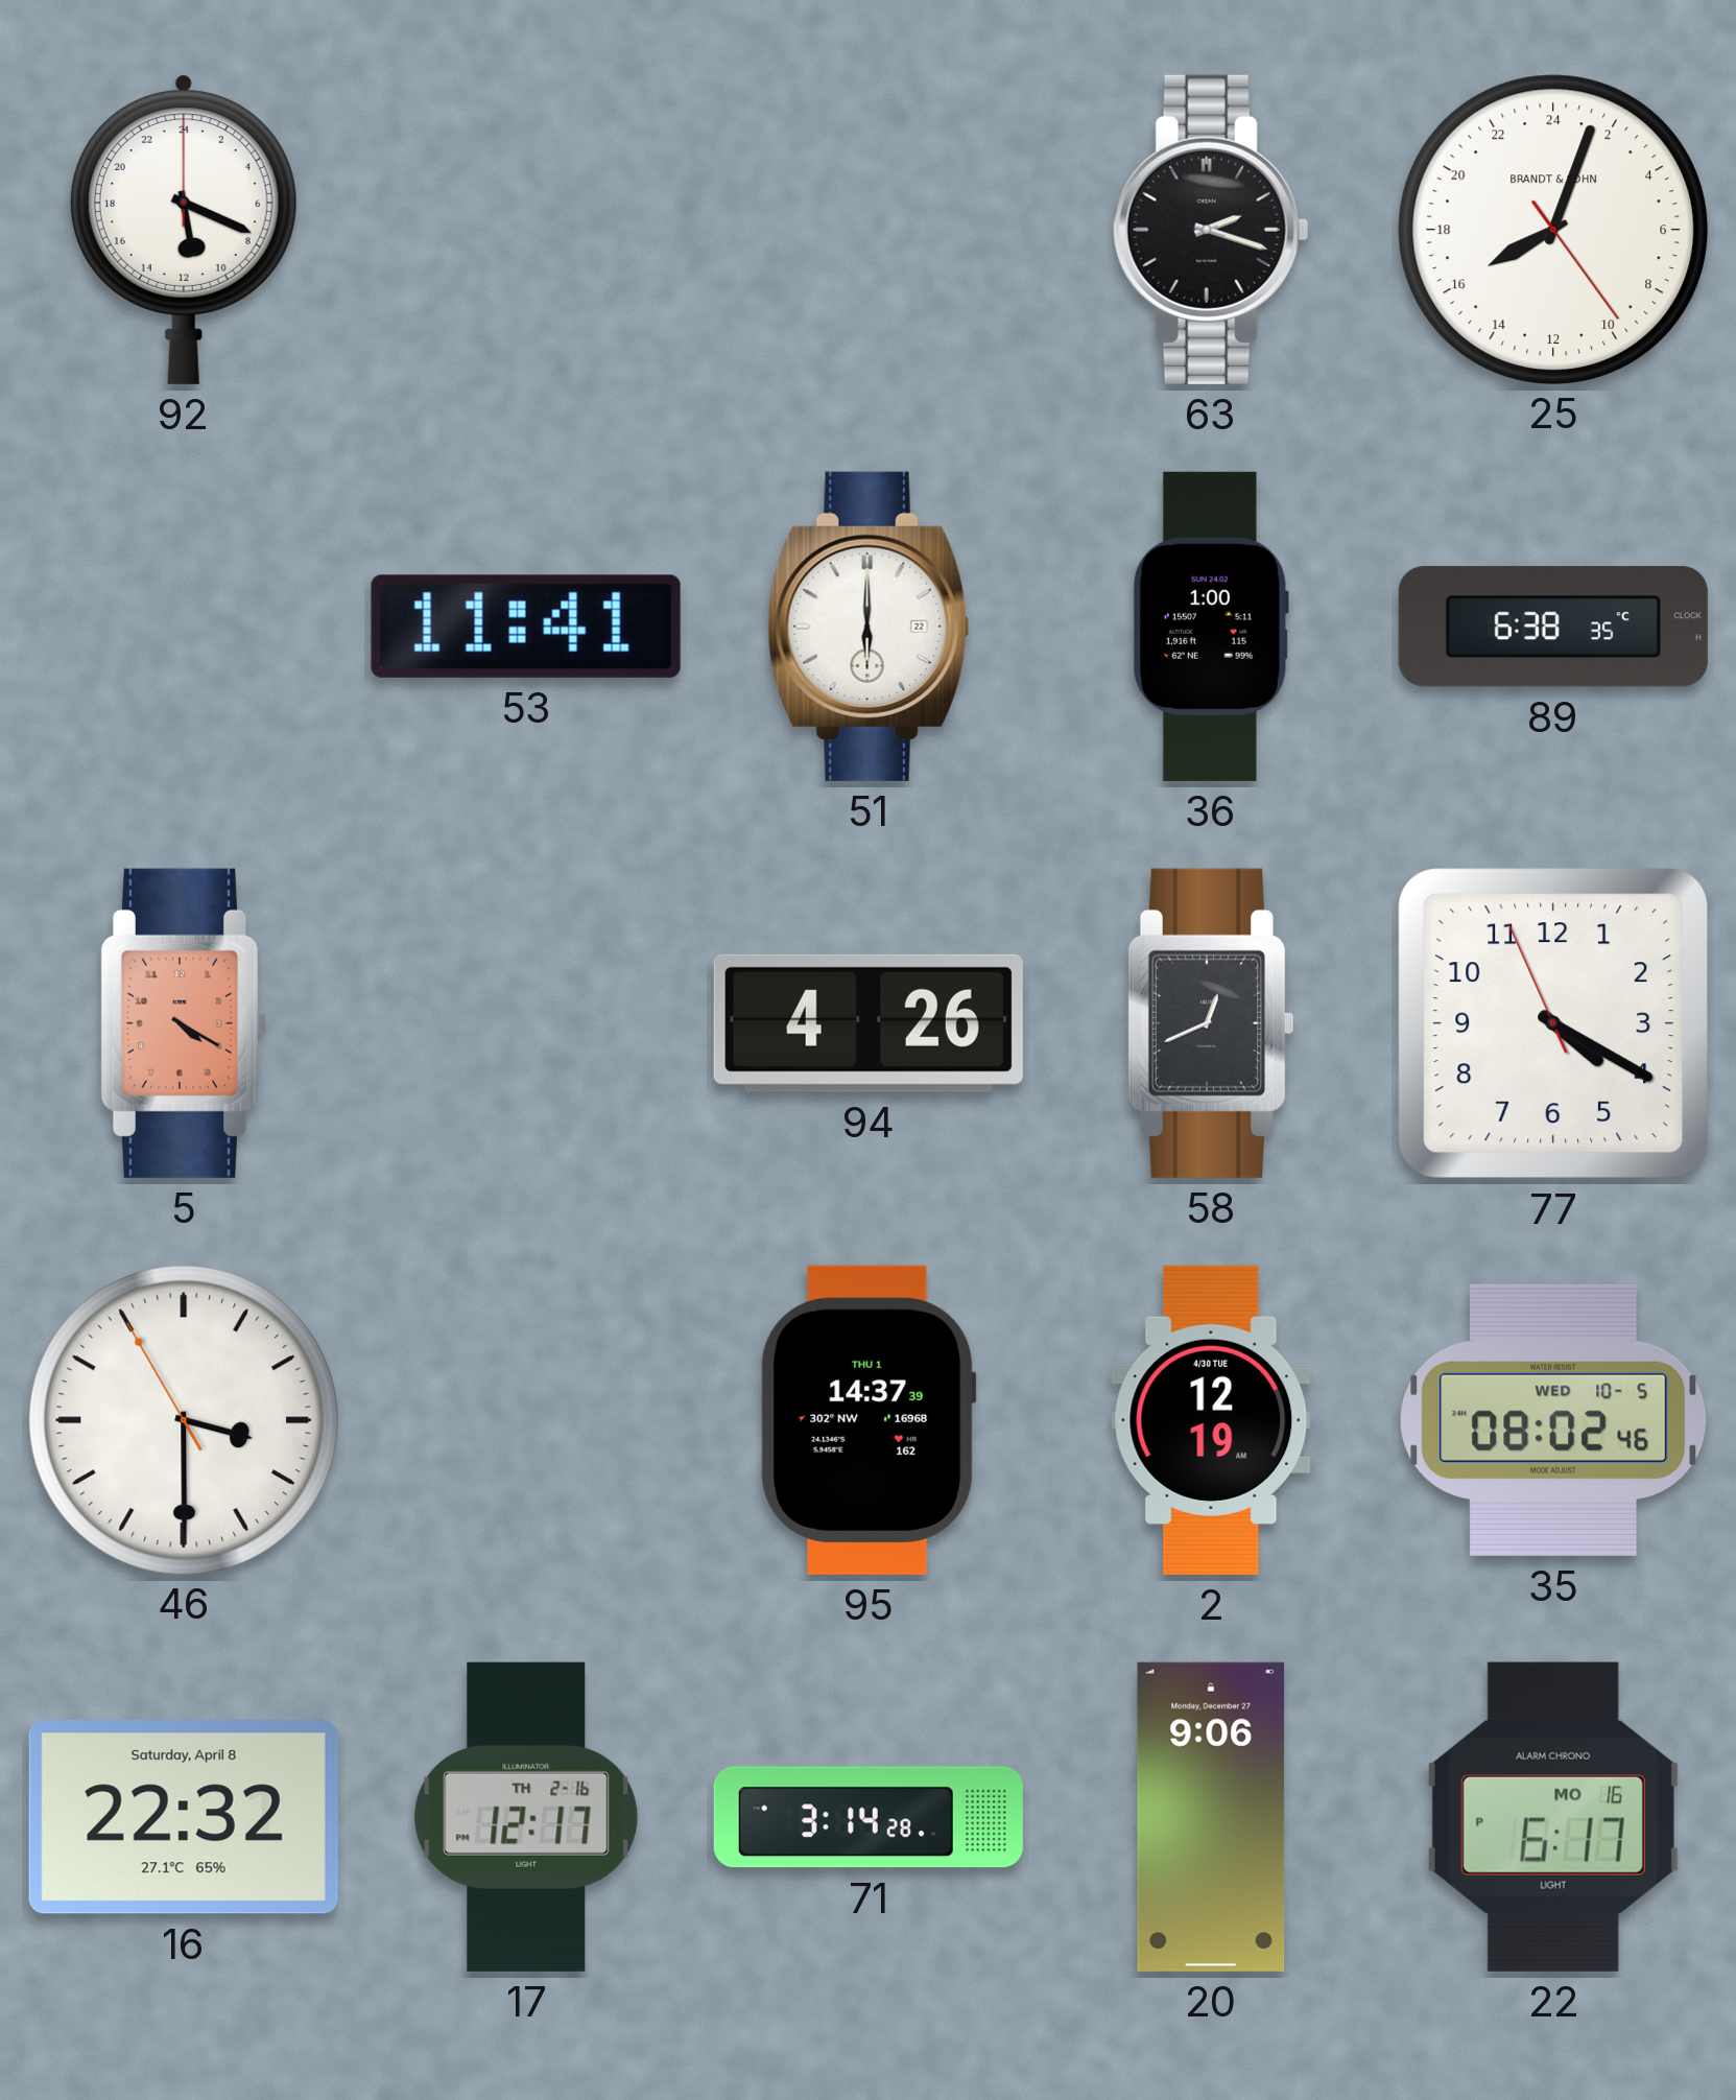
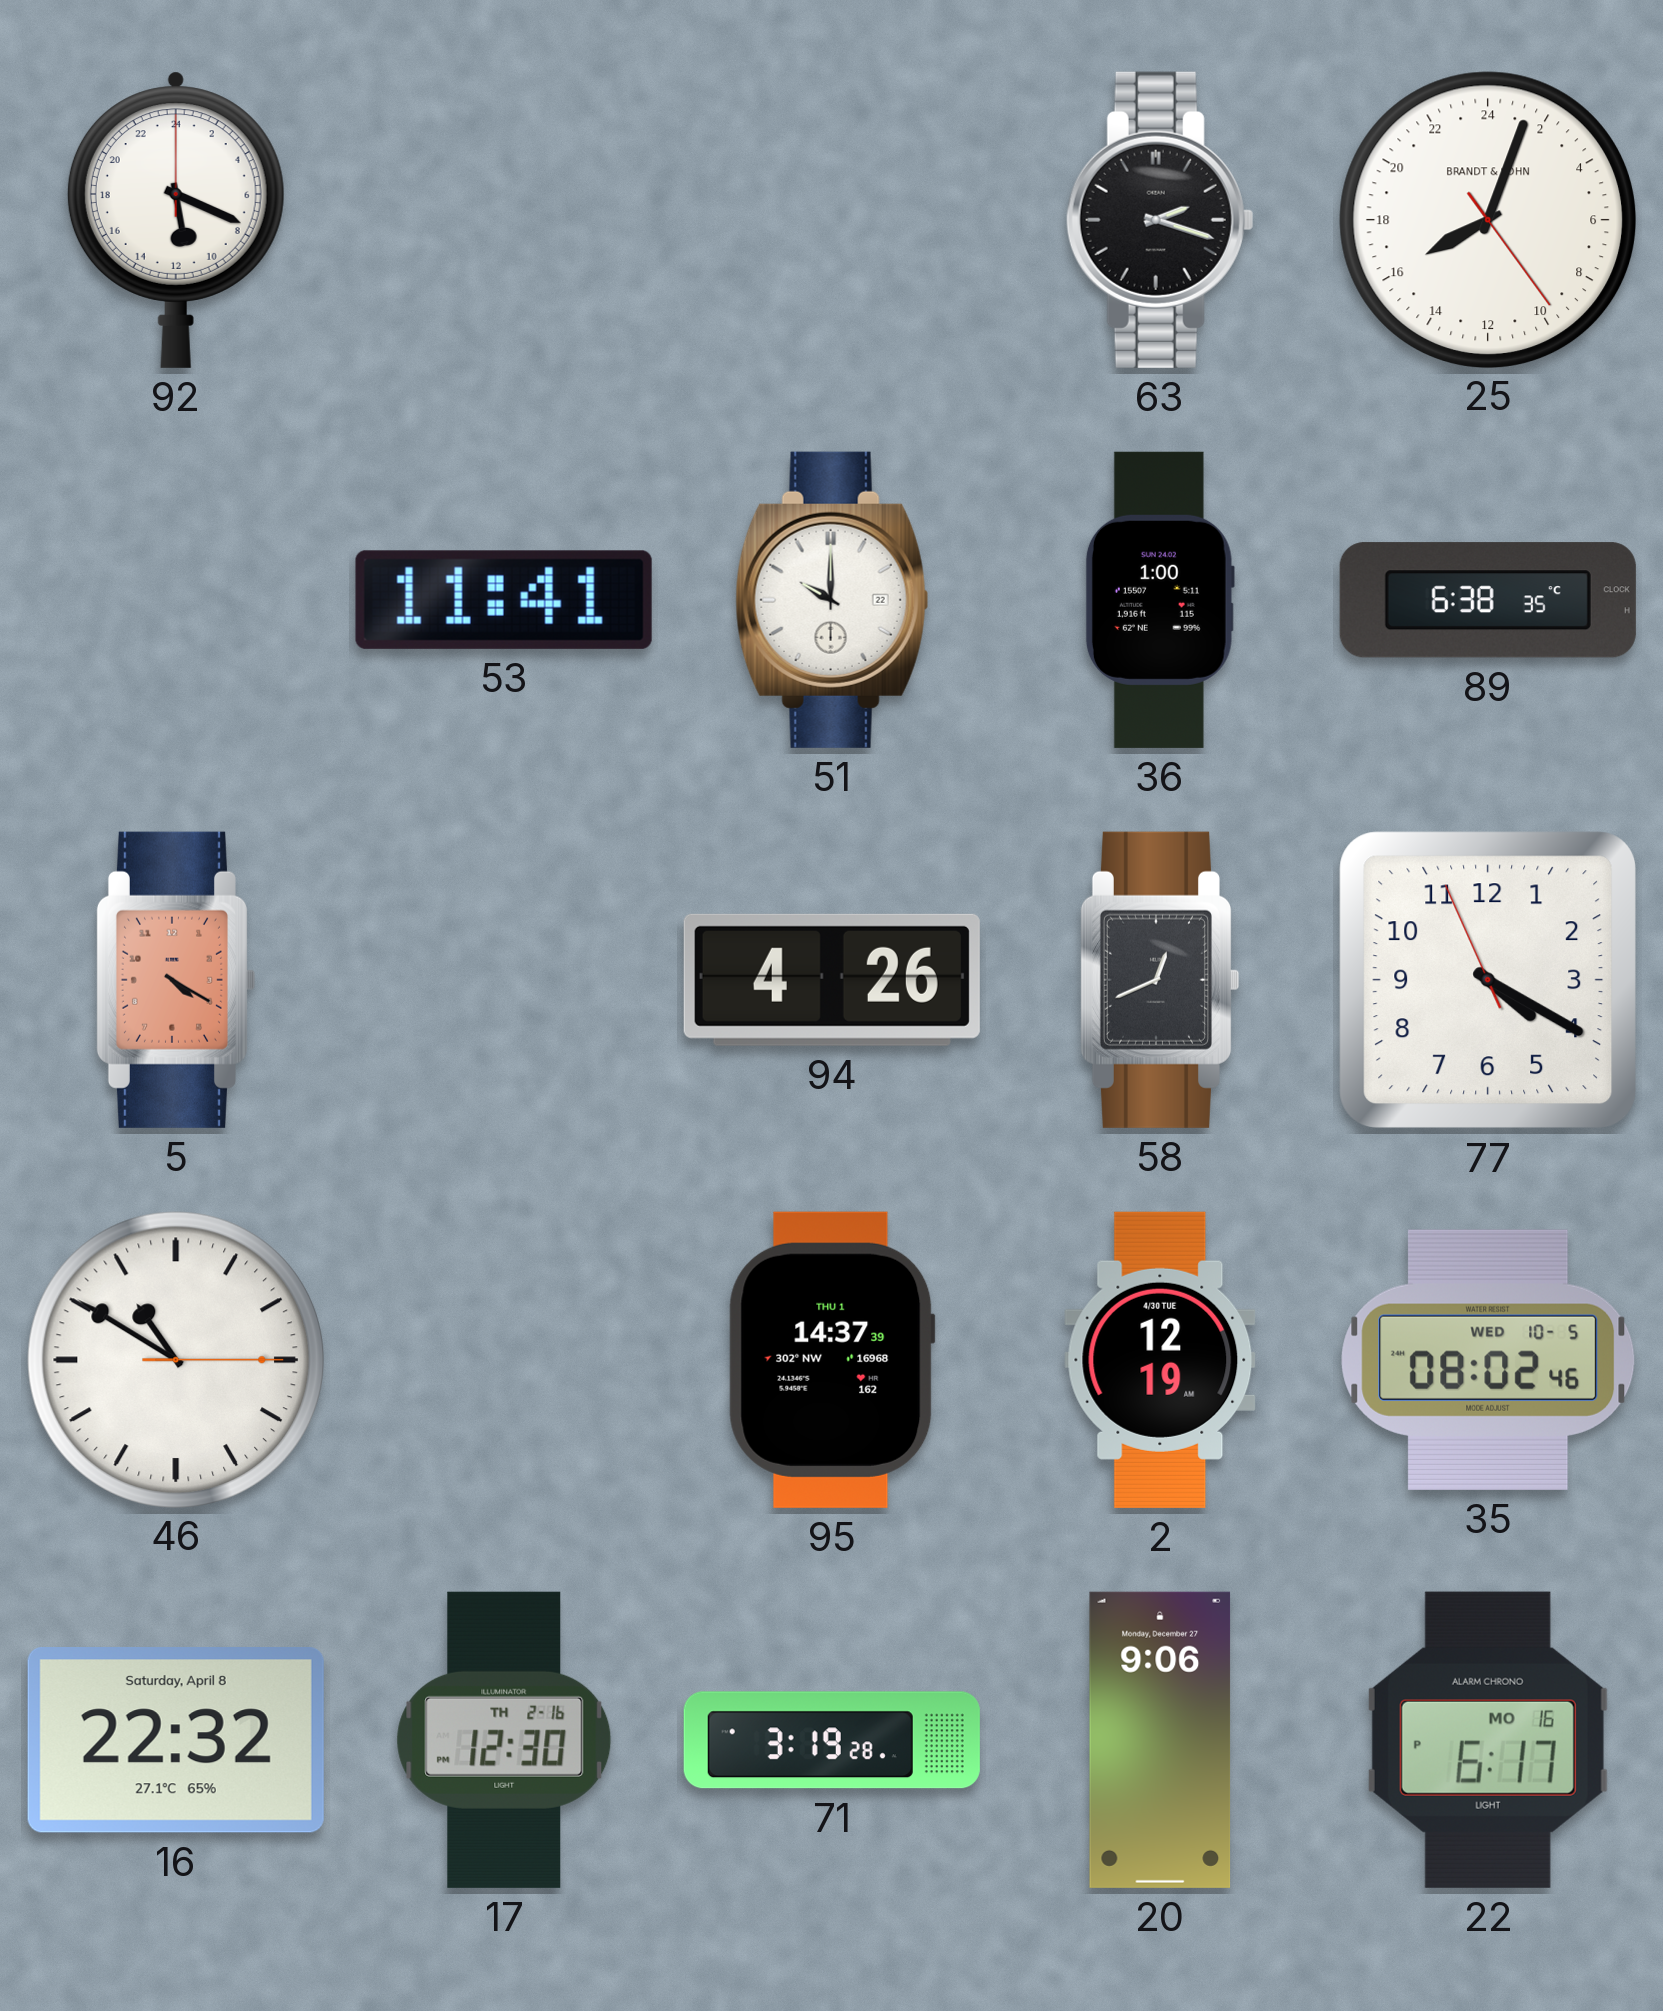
51: 6:00 -> 10:00
46: 3:29 -> 10:50
17: 12:17 -> 12:30
71: 3:14 -> 3:19
